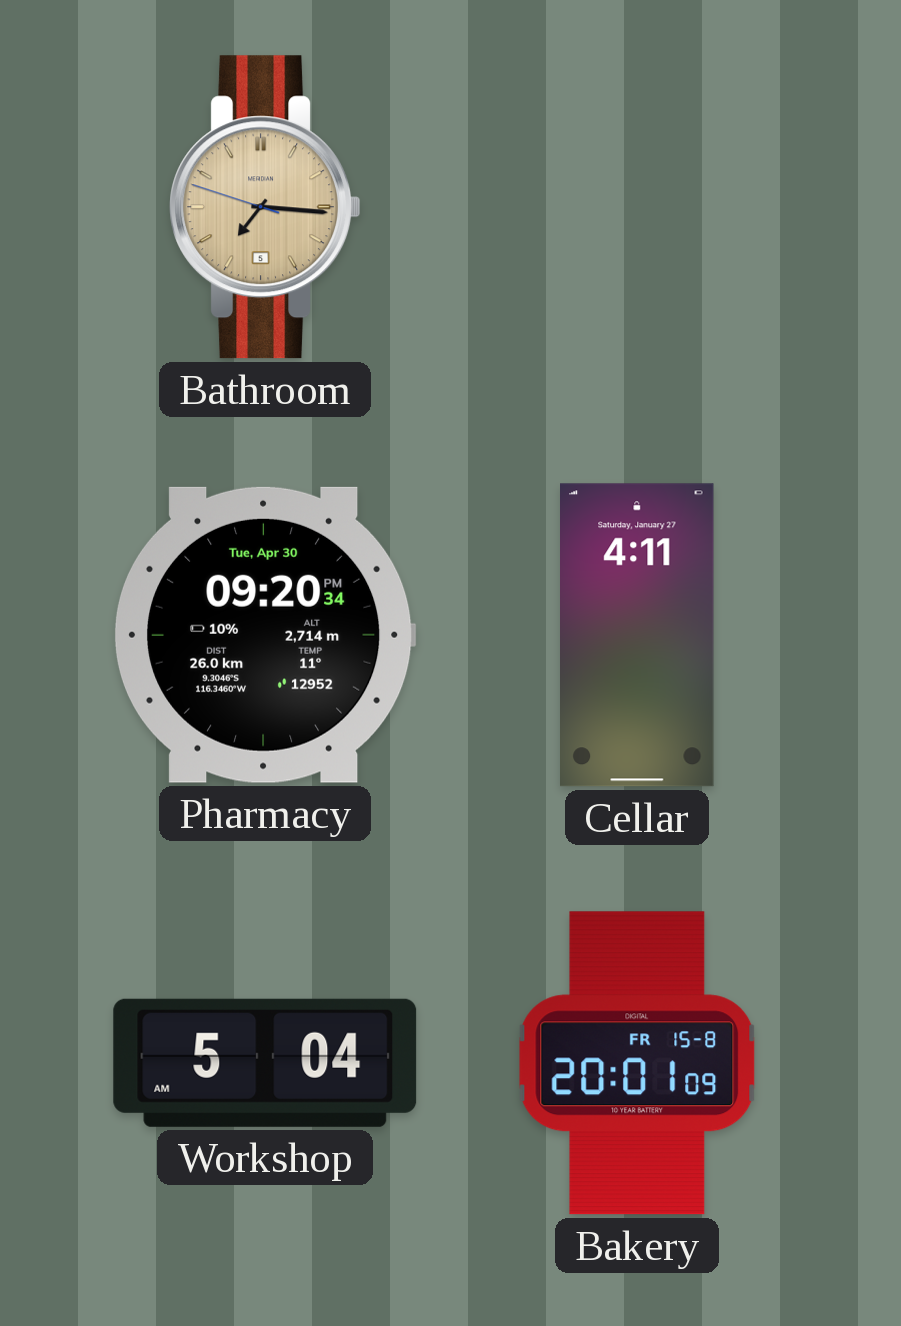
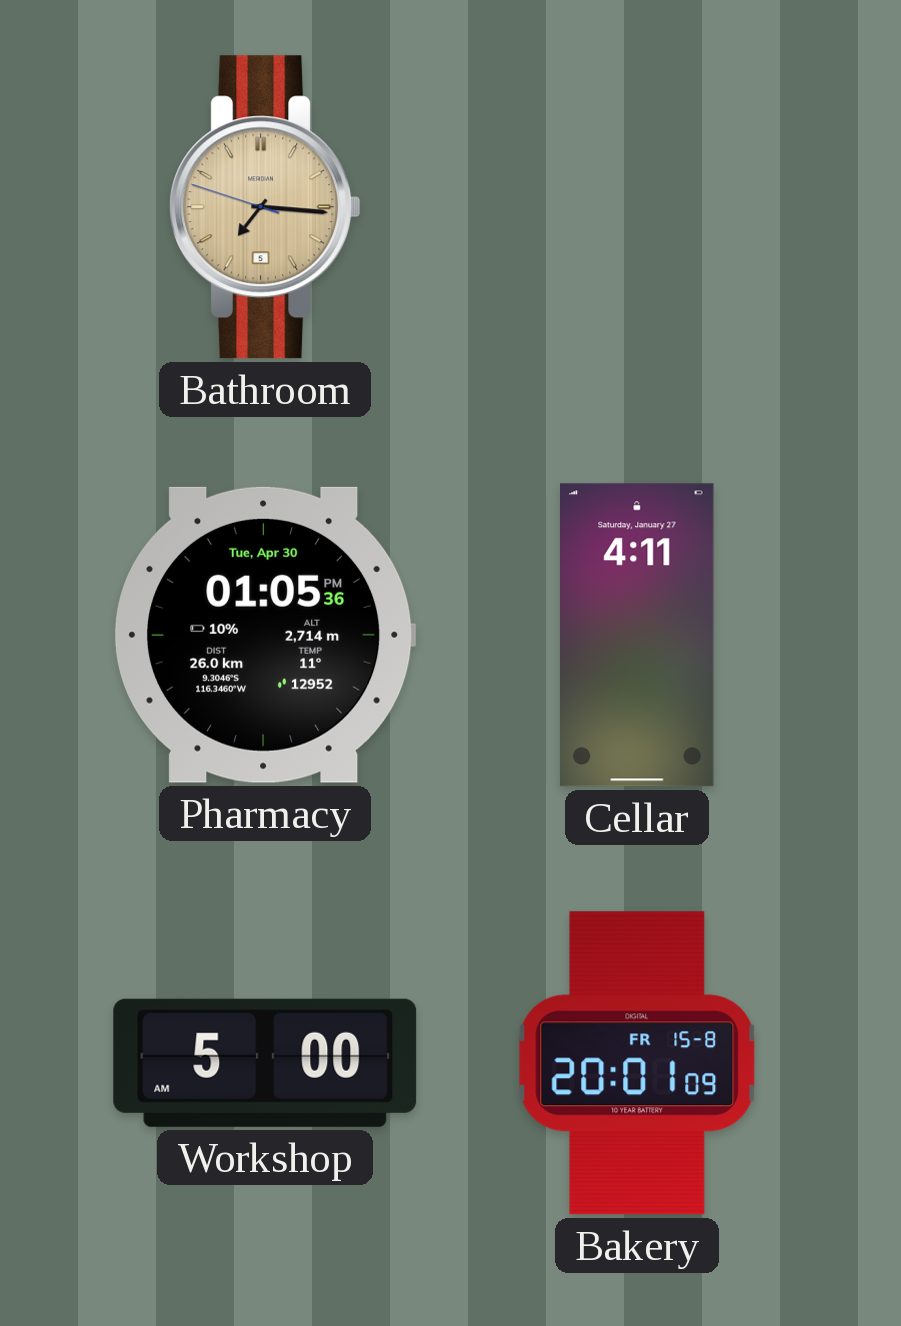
Pharmacy: 09:20 -> 01:05
Workshop: 5:04 -> 5:00
